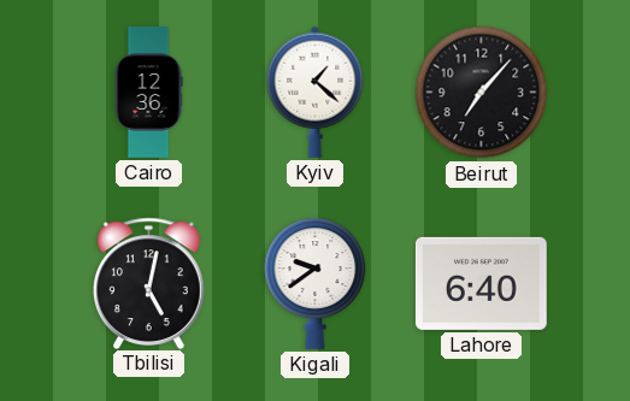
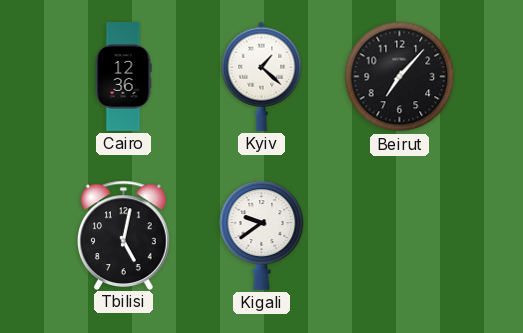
Lahore: 6:40 -> none
